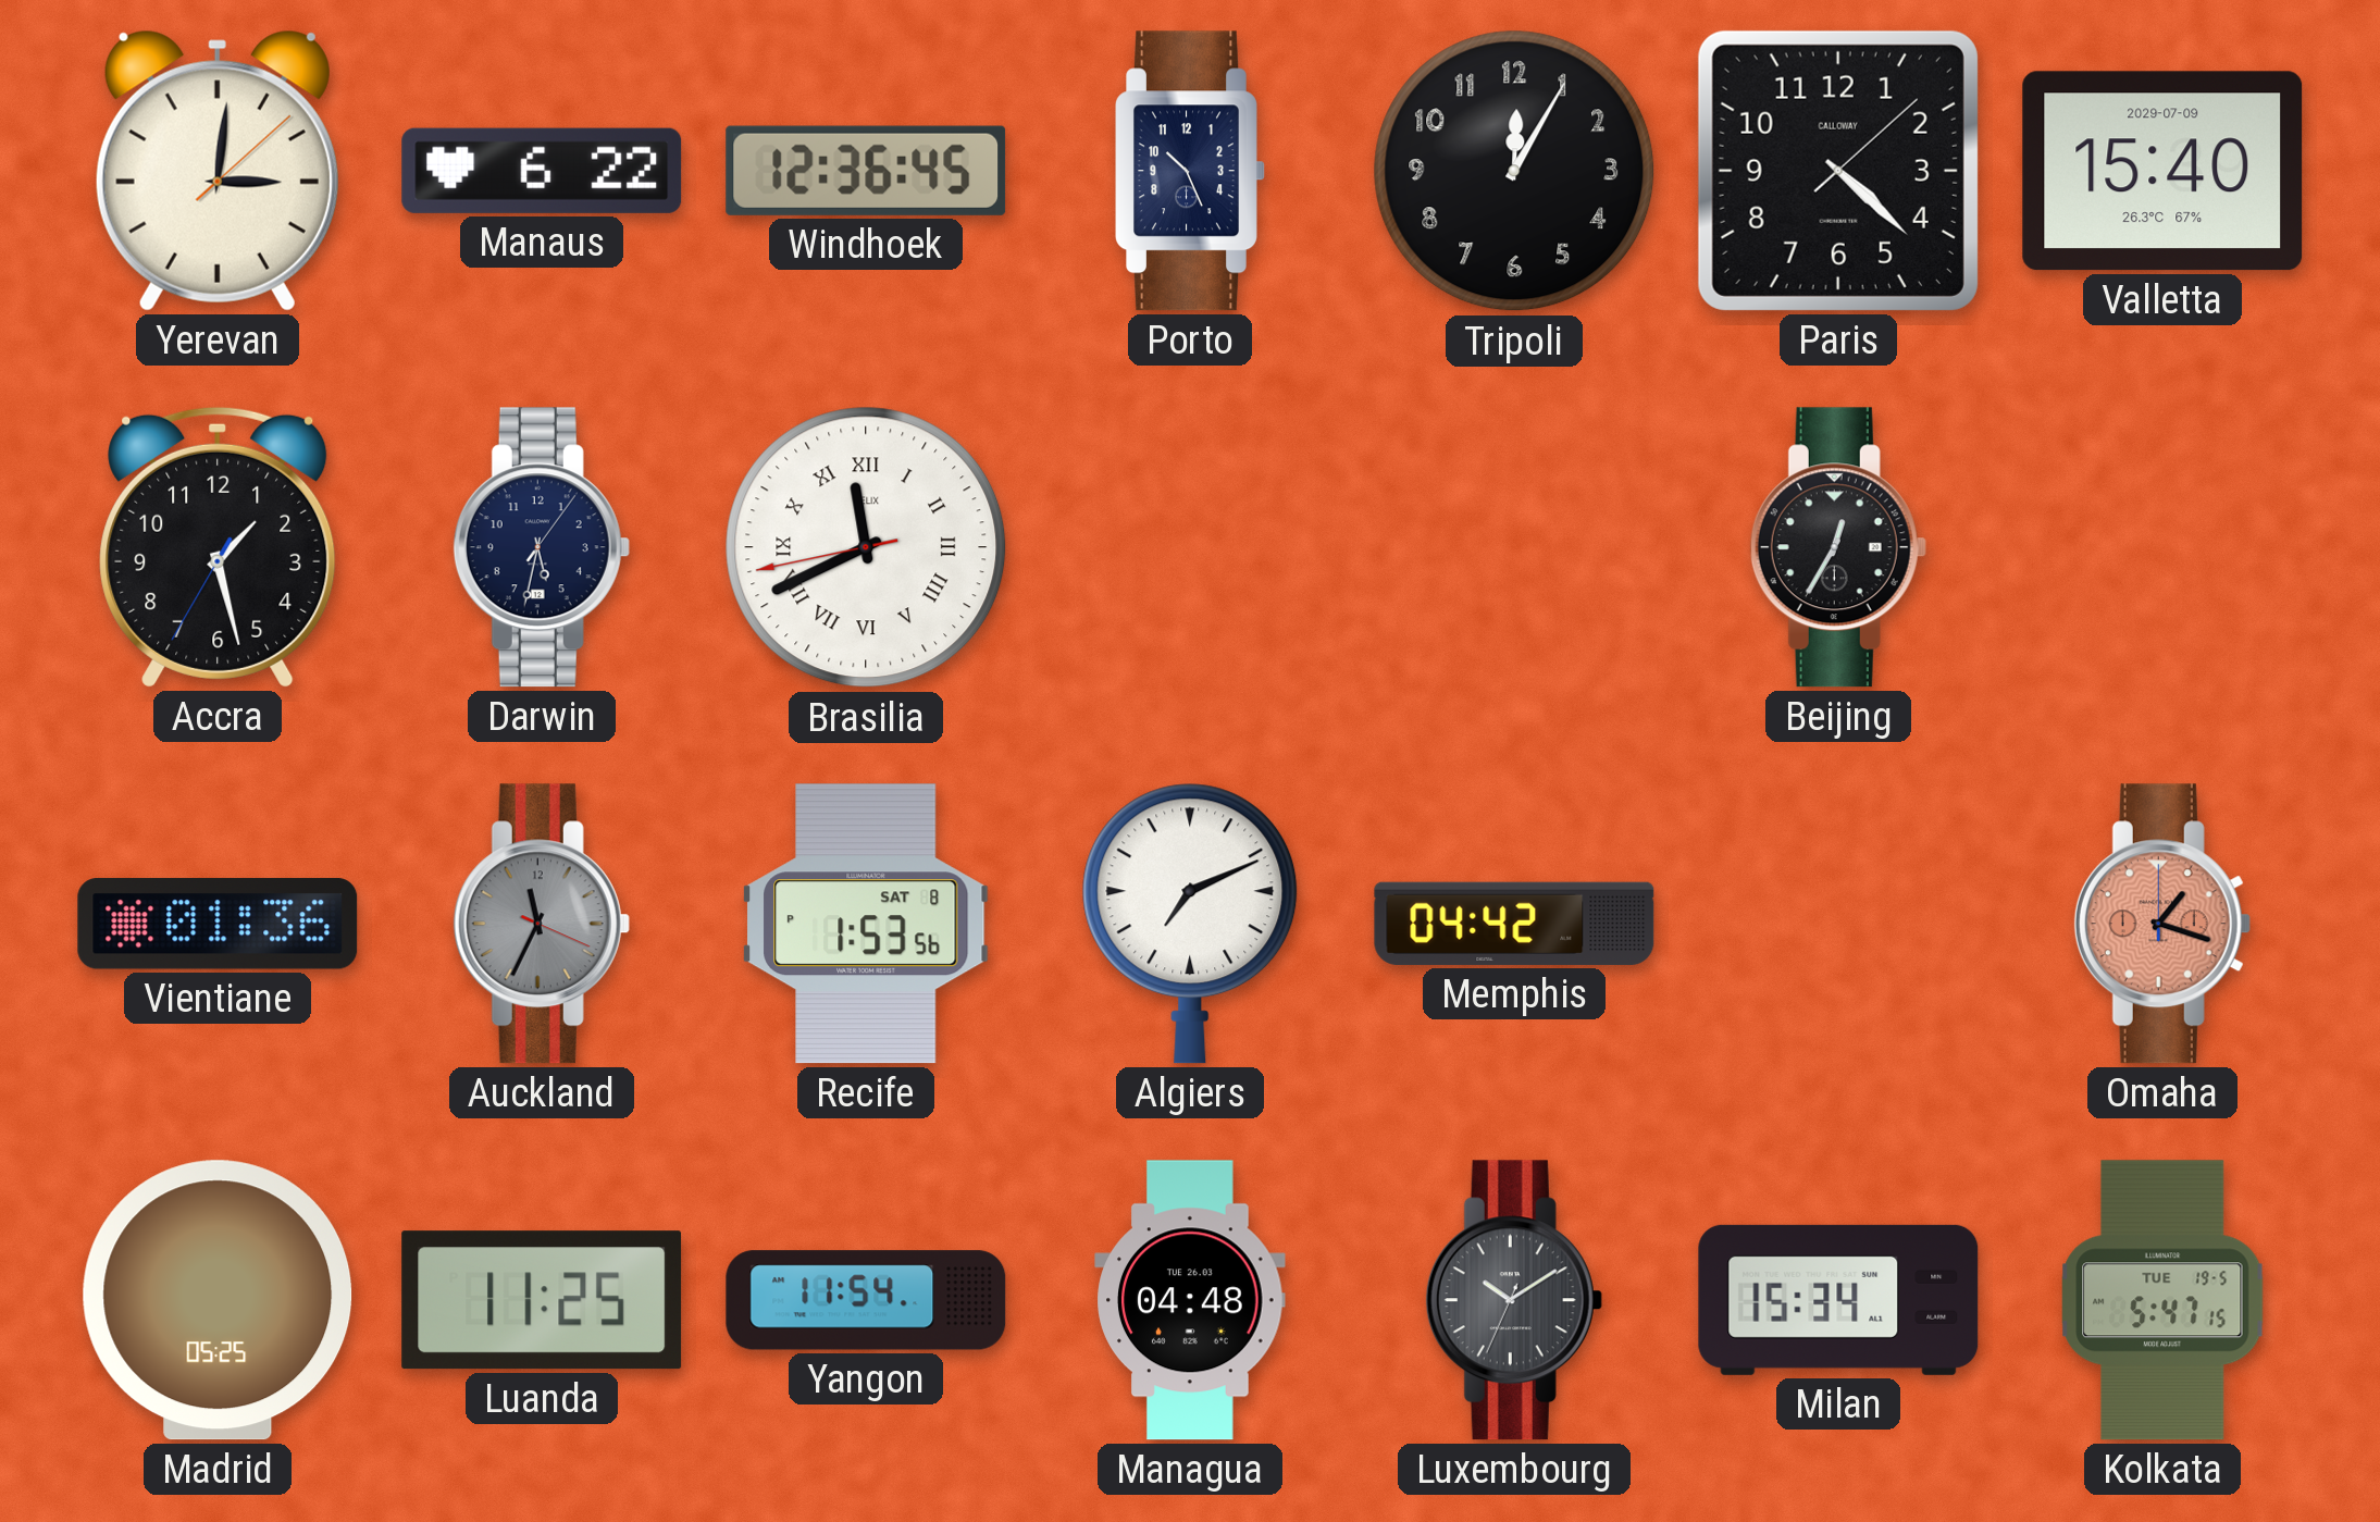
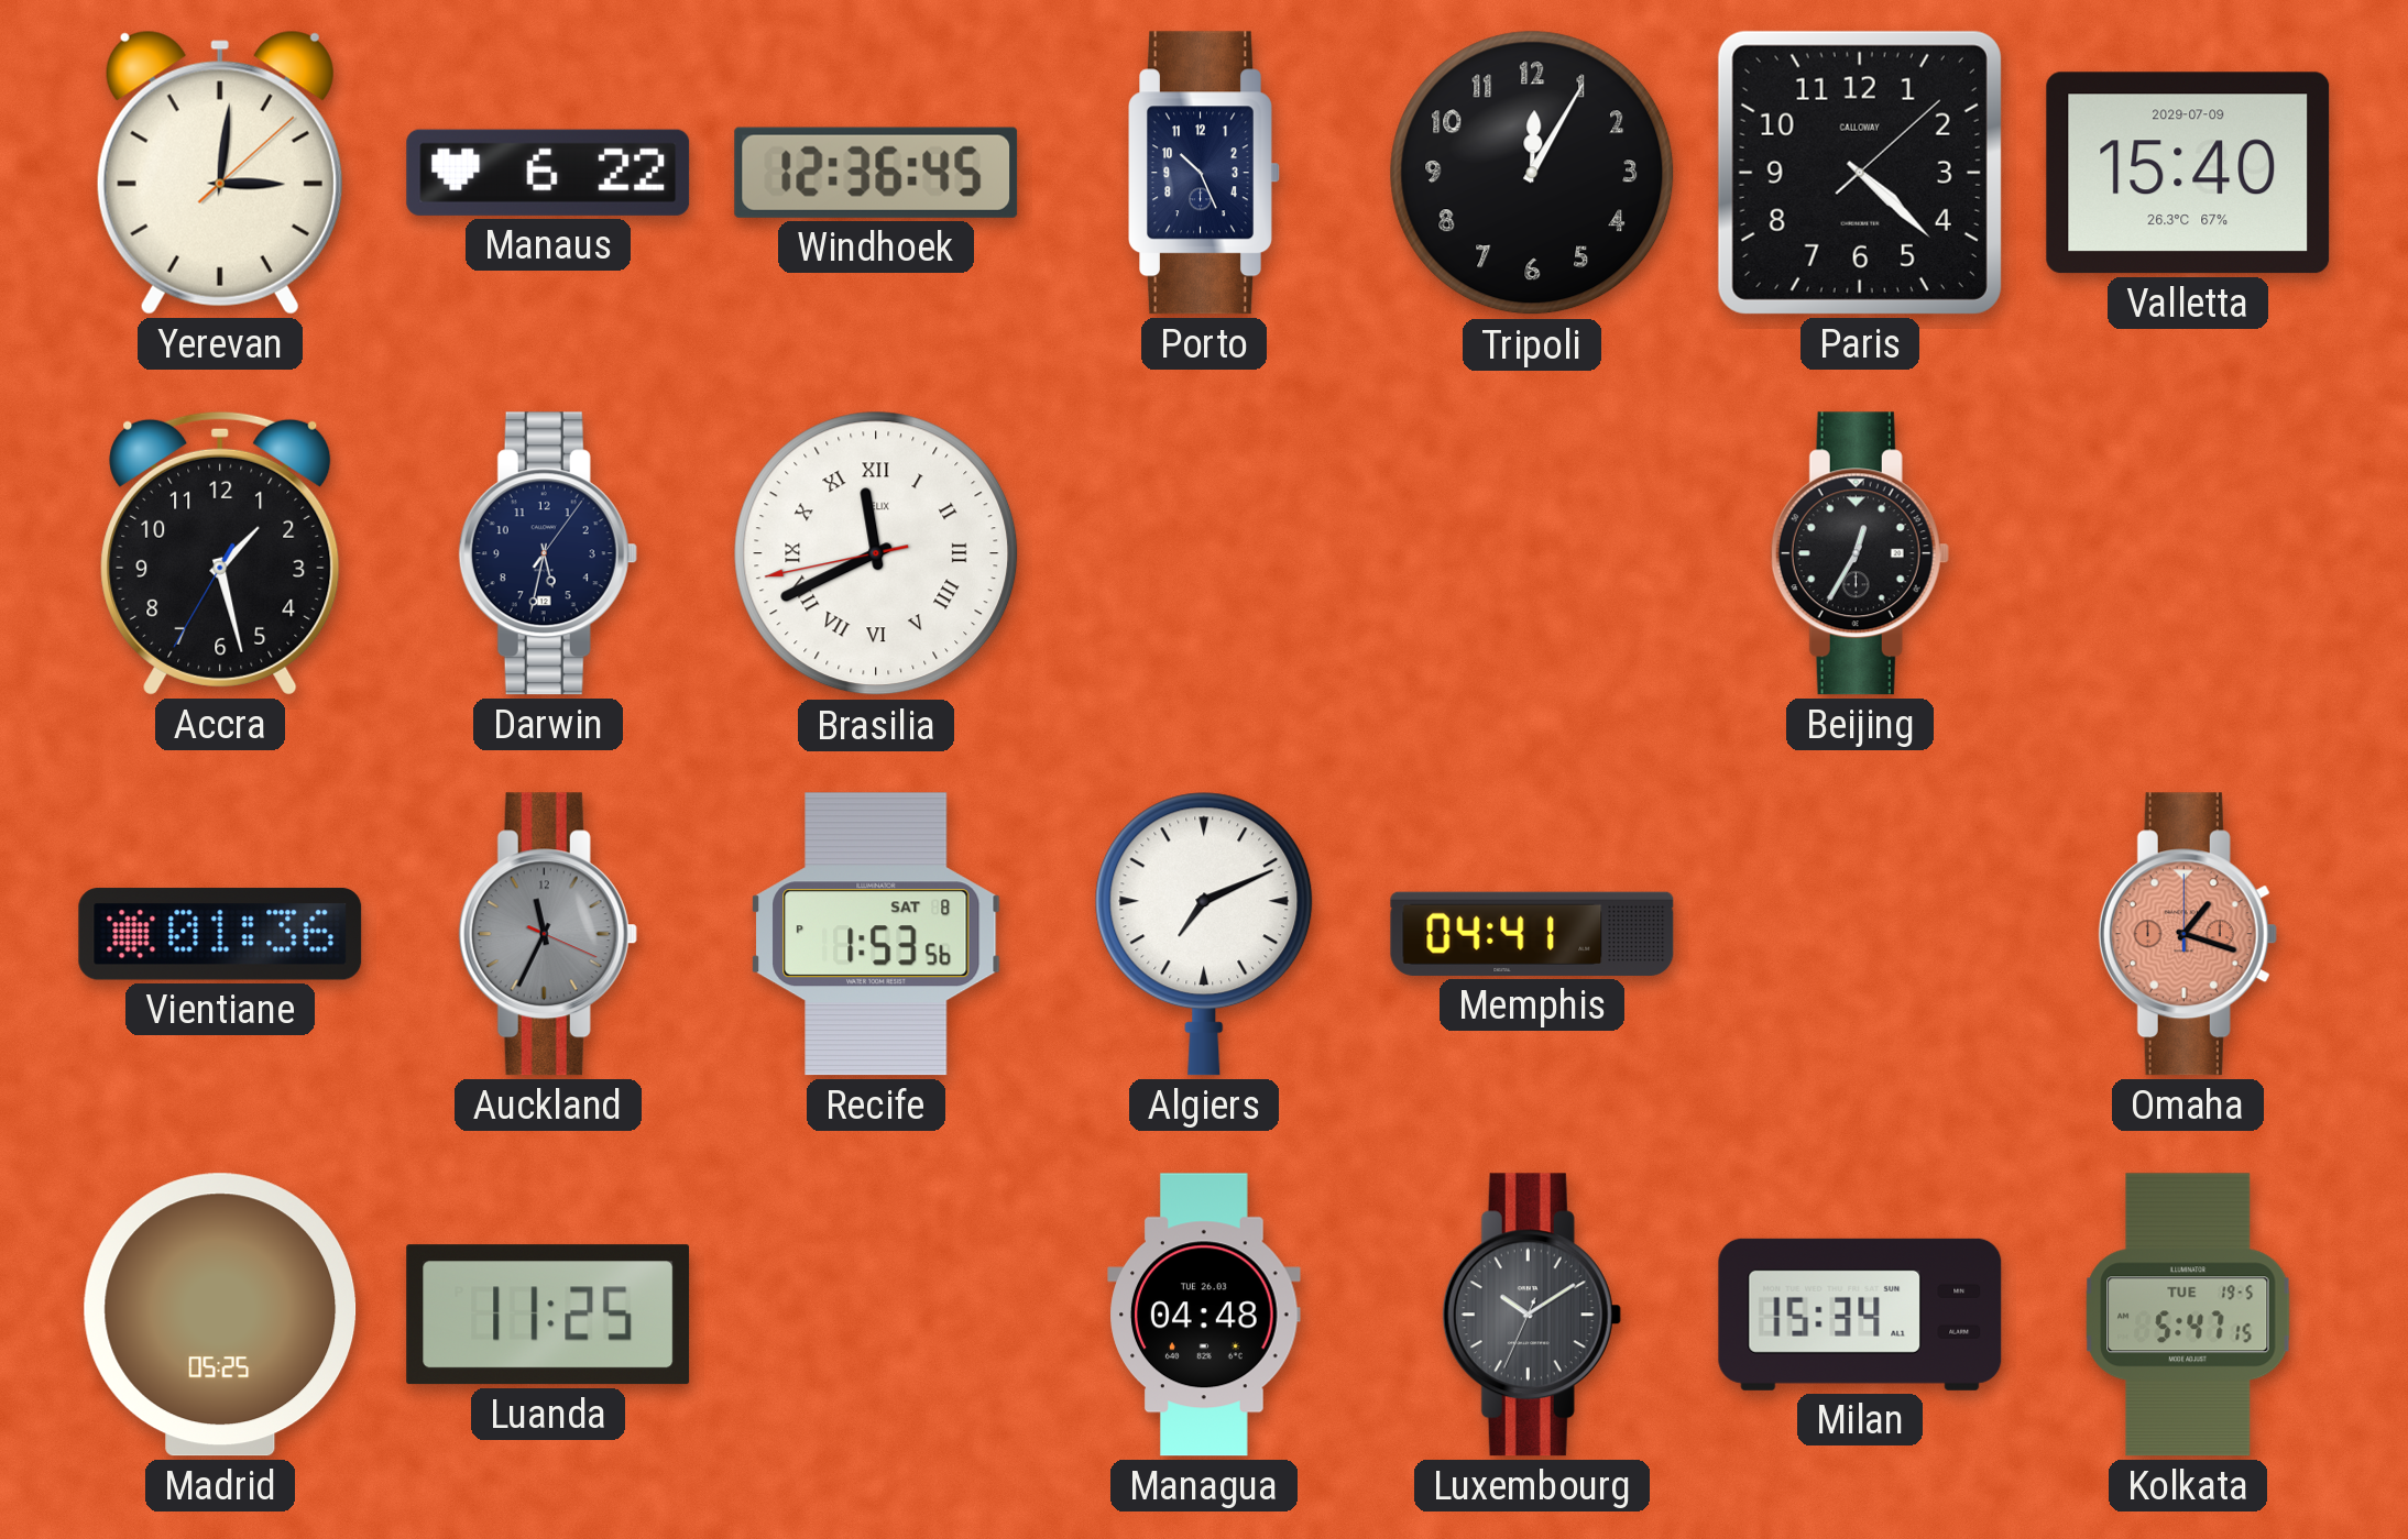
Memphis: 04:42 -> 04:41
Yangon: 11:54 -> none
